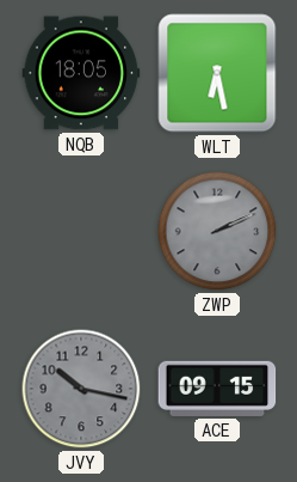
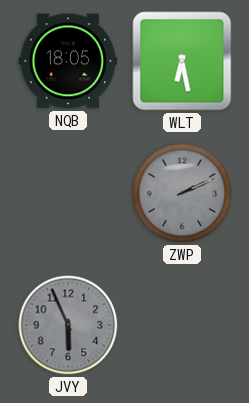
JVY: 10:17 -> 5:56
ACE: 09:15 -> none
